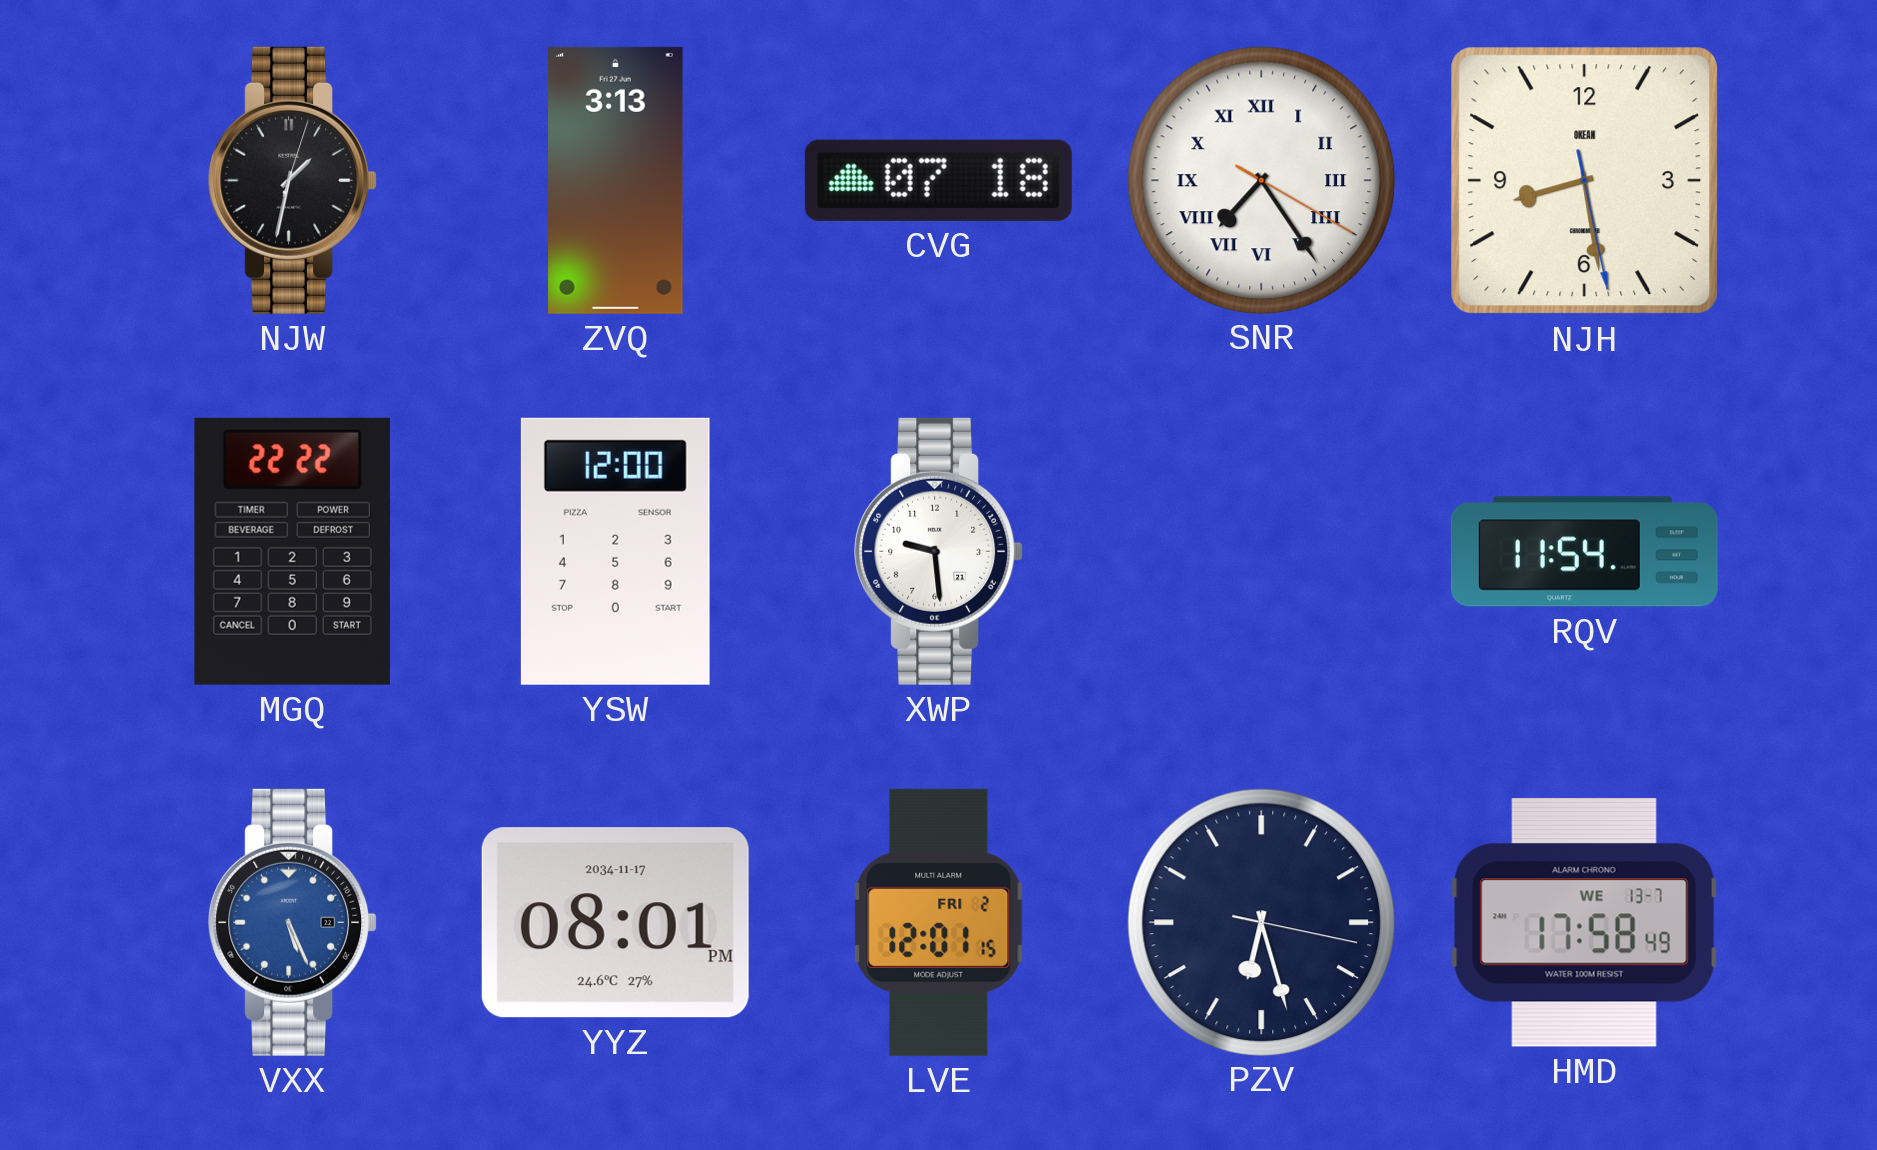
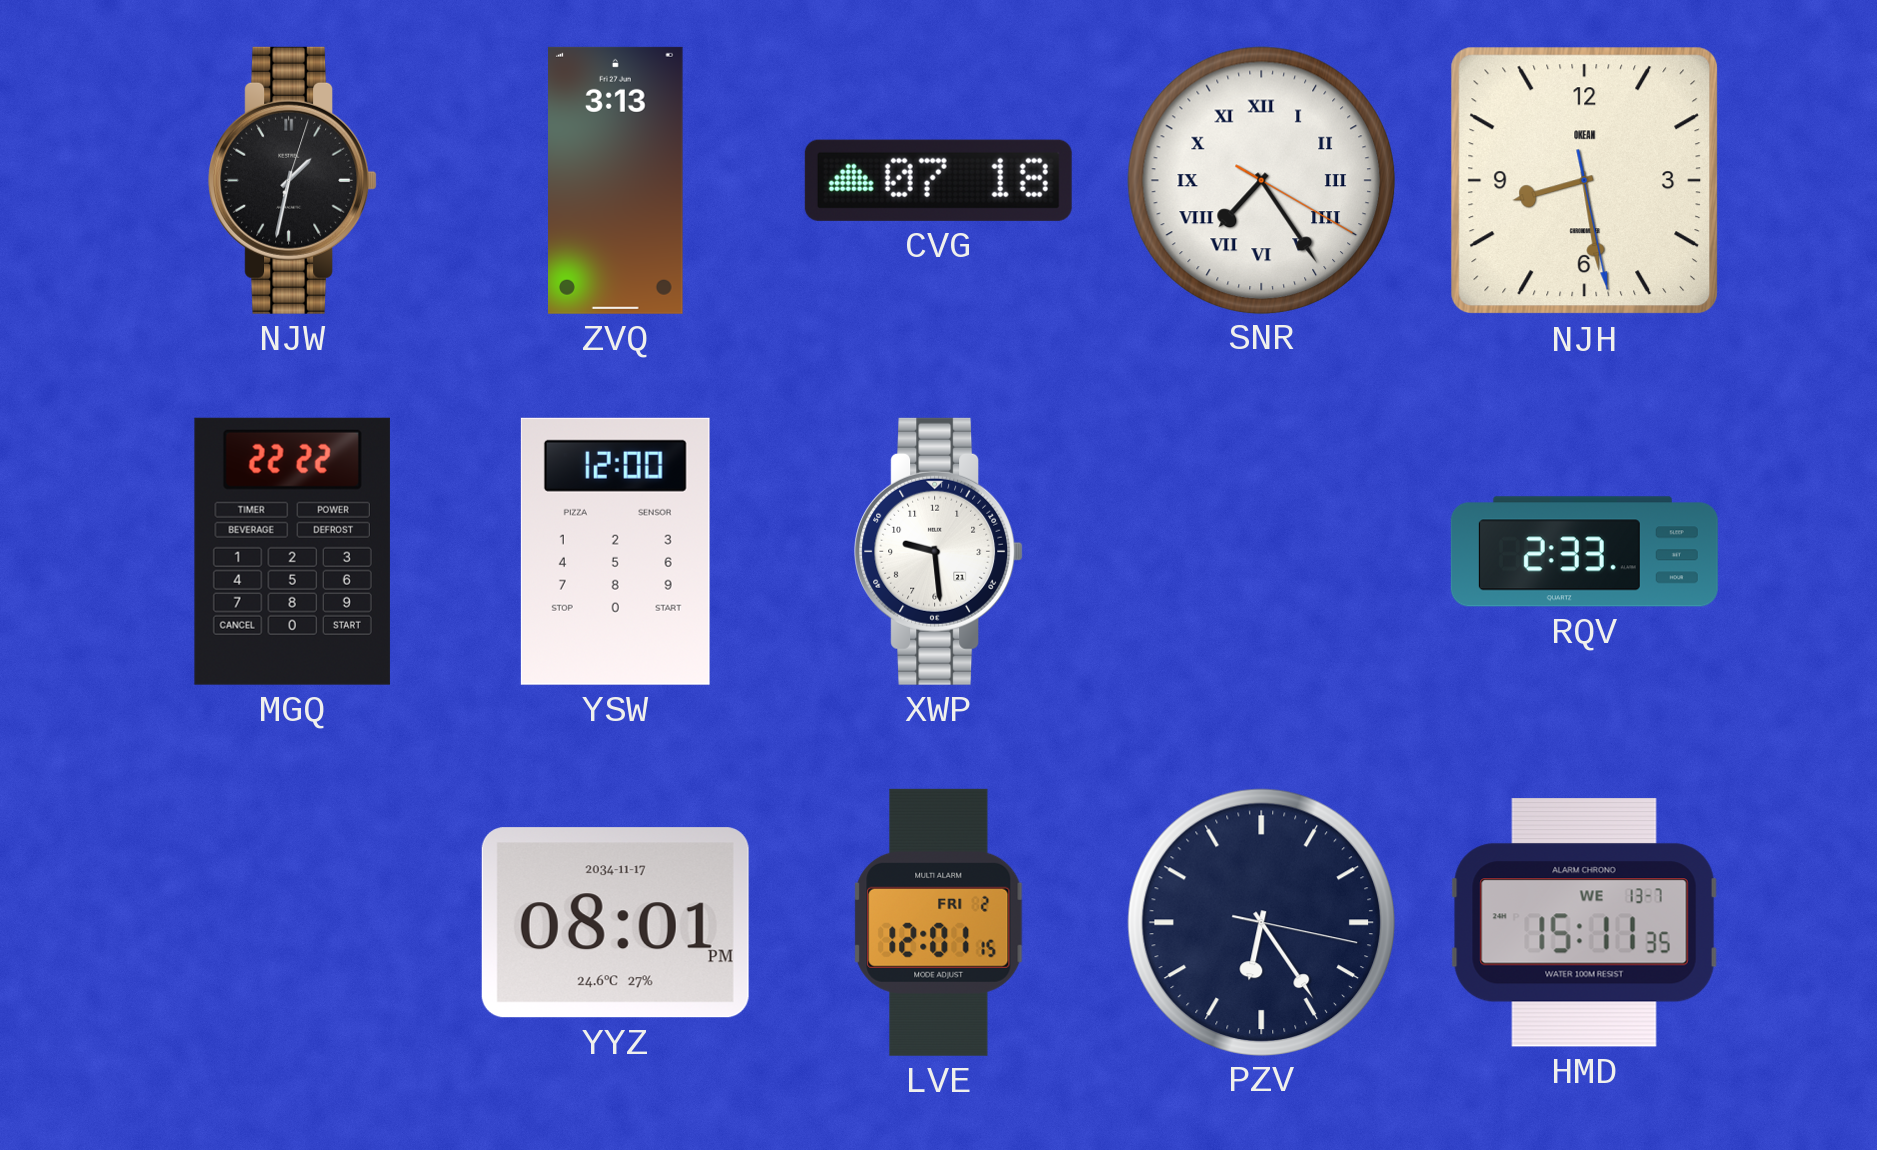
RQV: 11:54 -> 2:33
VXX: 5:26 -> none
PZV: 6:27 -> 6:24
HMD: 17:58 -> 15:11
